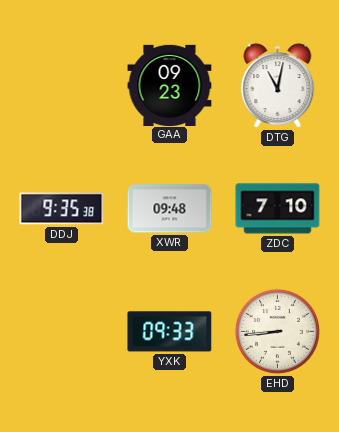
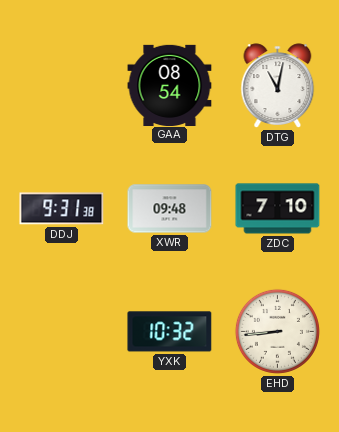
GAA: 09:23 -> 08:54
DDJ: 9:35 -> 9:31
YXK: 09:33 -> 10:32
